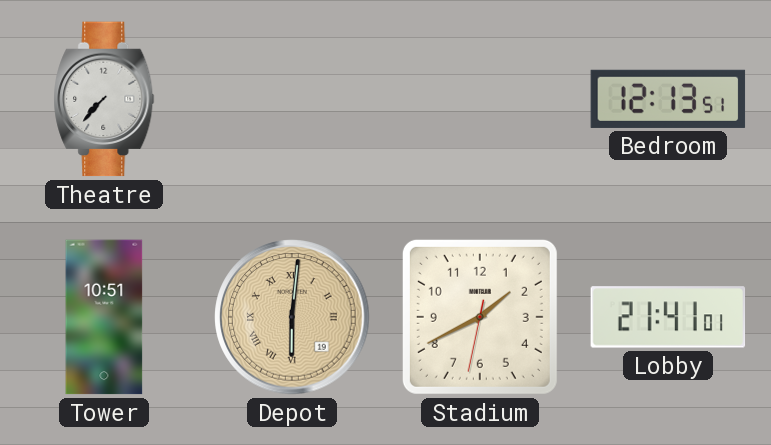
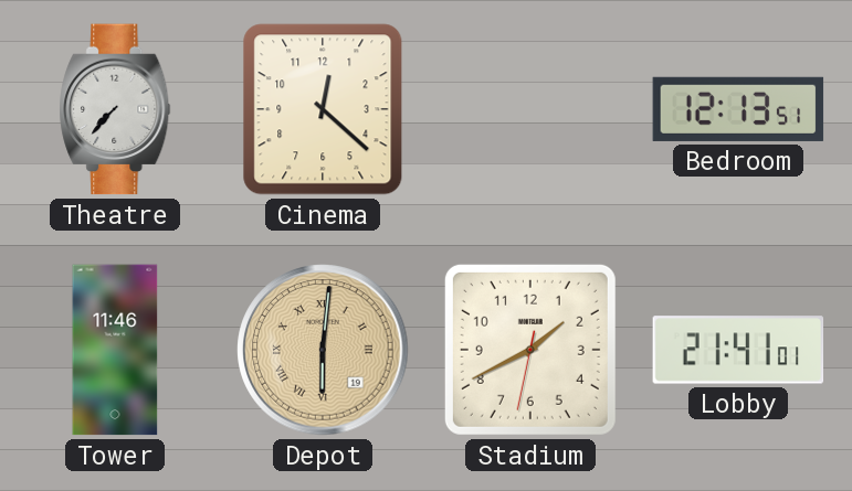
Cinema: none -> 12:22
Tower: 10:51 -> 11:46
